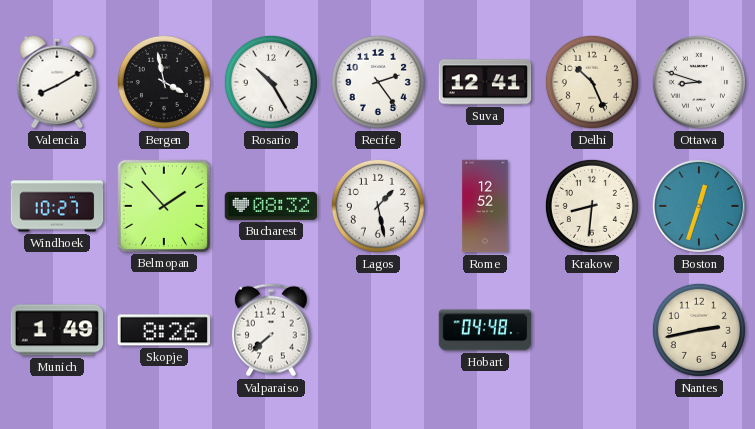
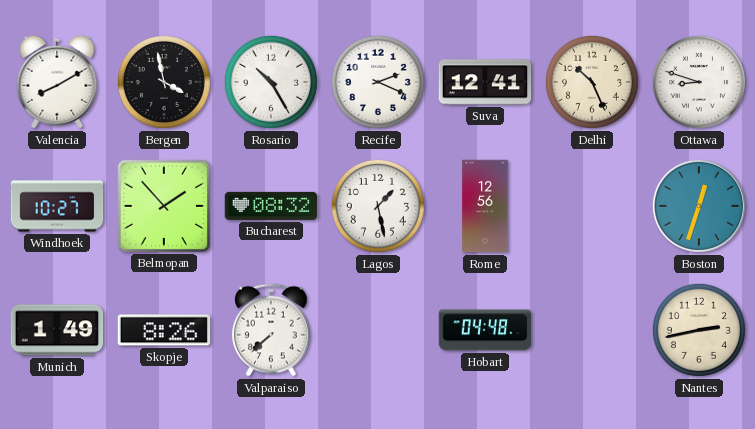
Recife: 2:24 -> 2:19
Rome: 12:52 -> 12:56
Krakow: 8:31 -> none
